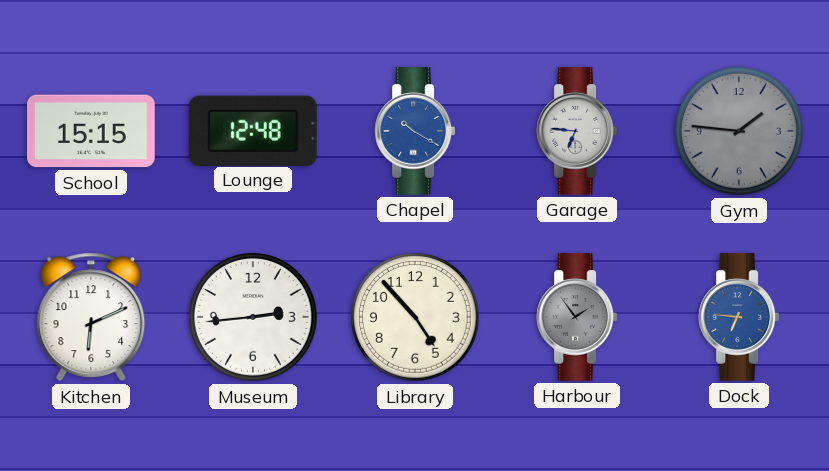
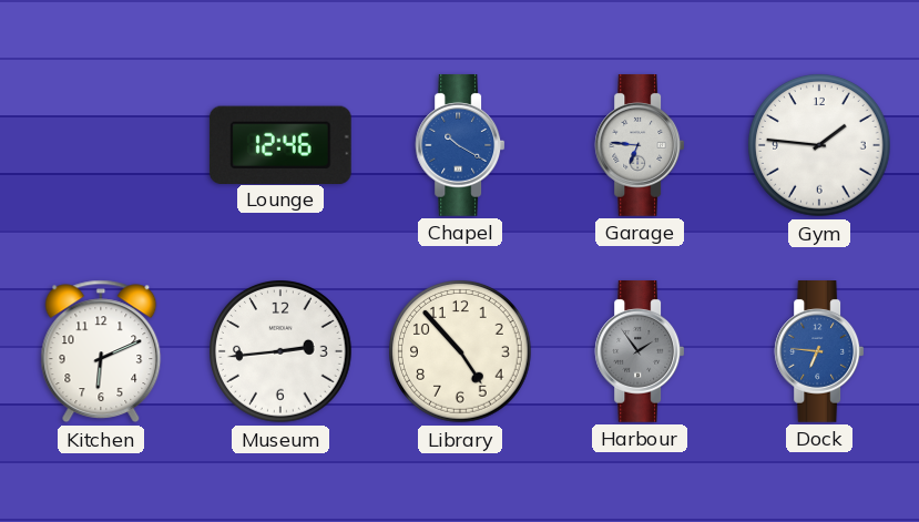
School: 15:15 -> none
Lounge: 12:48 -> 12:46
Gym dial: grey -> white
